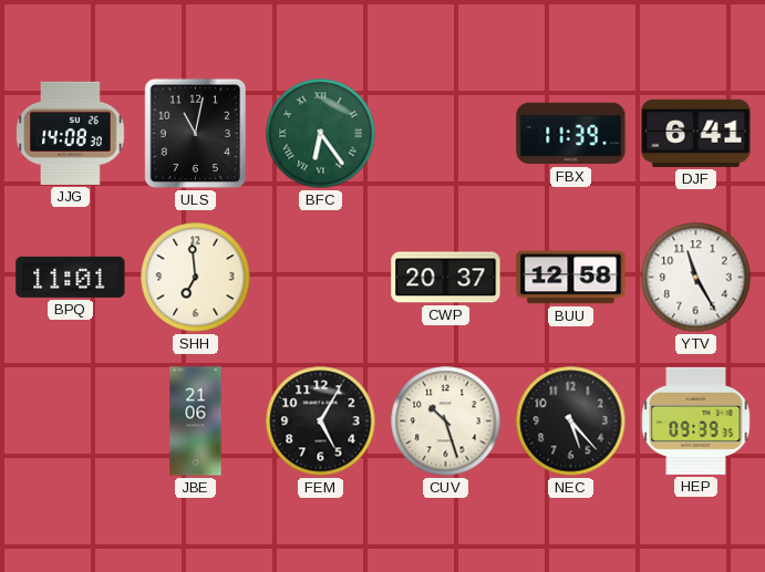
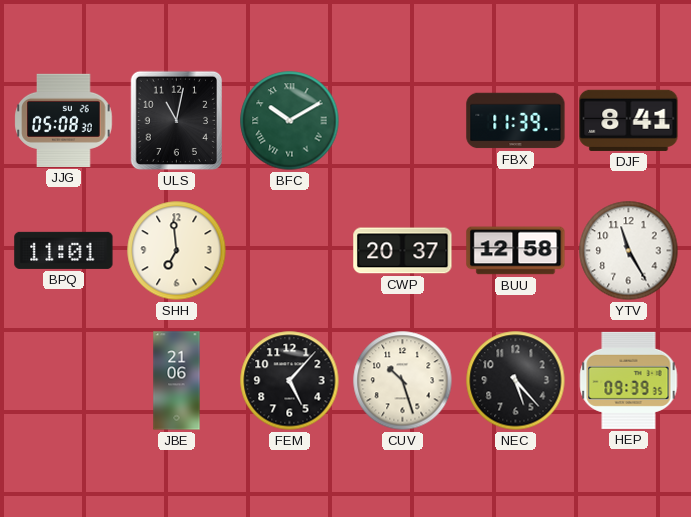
JJG: 14:08 -> 05:08
BFC: 6:24 -> 10:10
DJF: 6:41 -> 8:41
FEM: 5:05 -> 5:07
